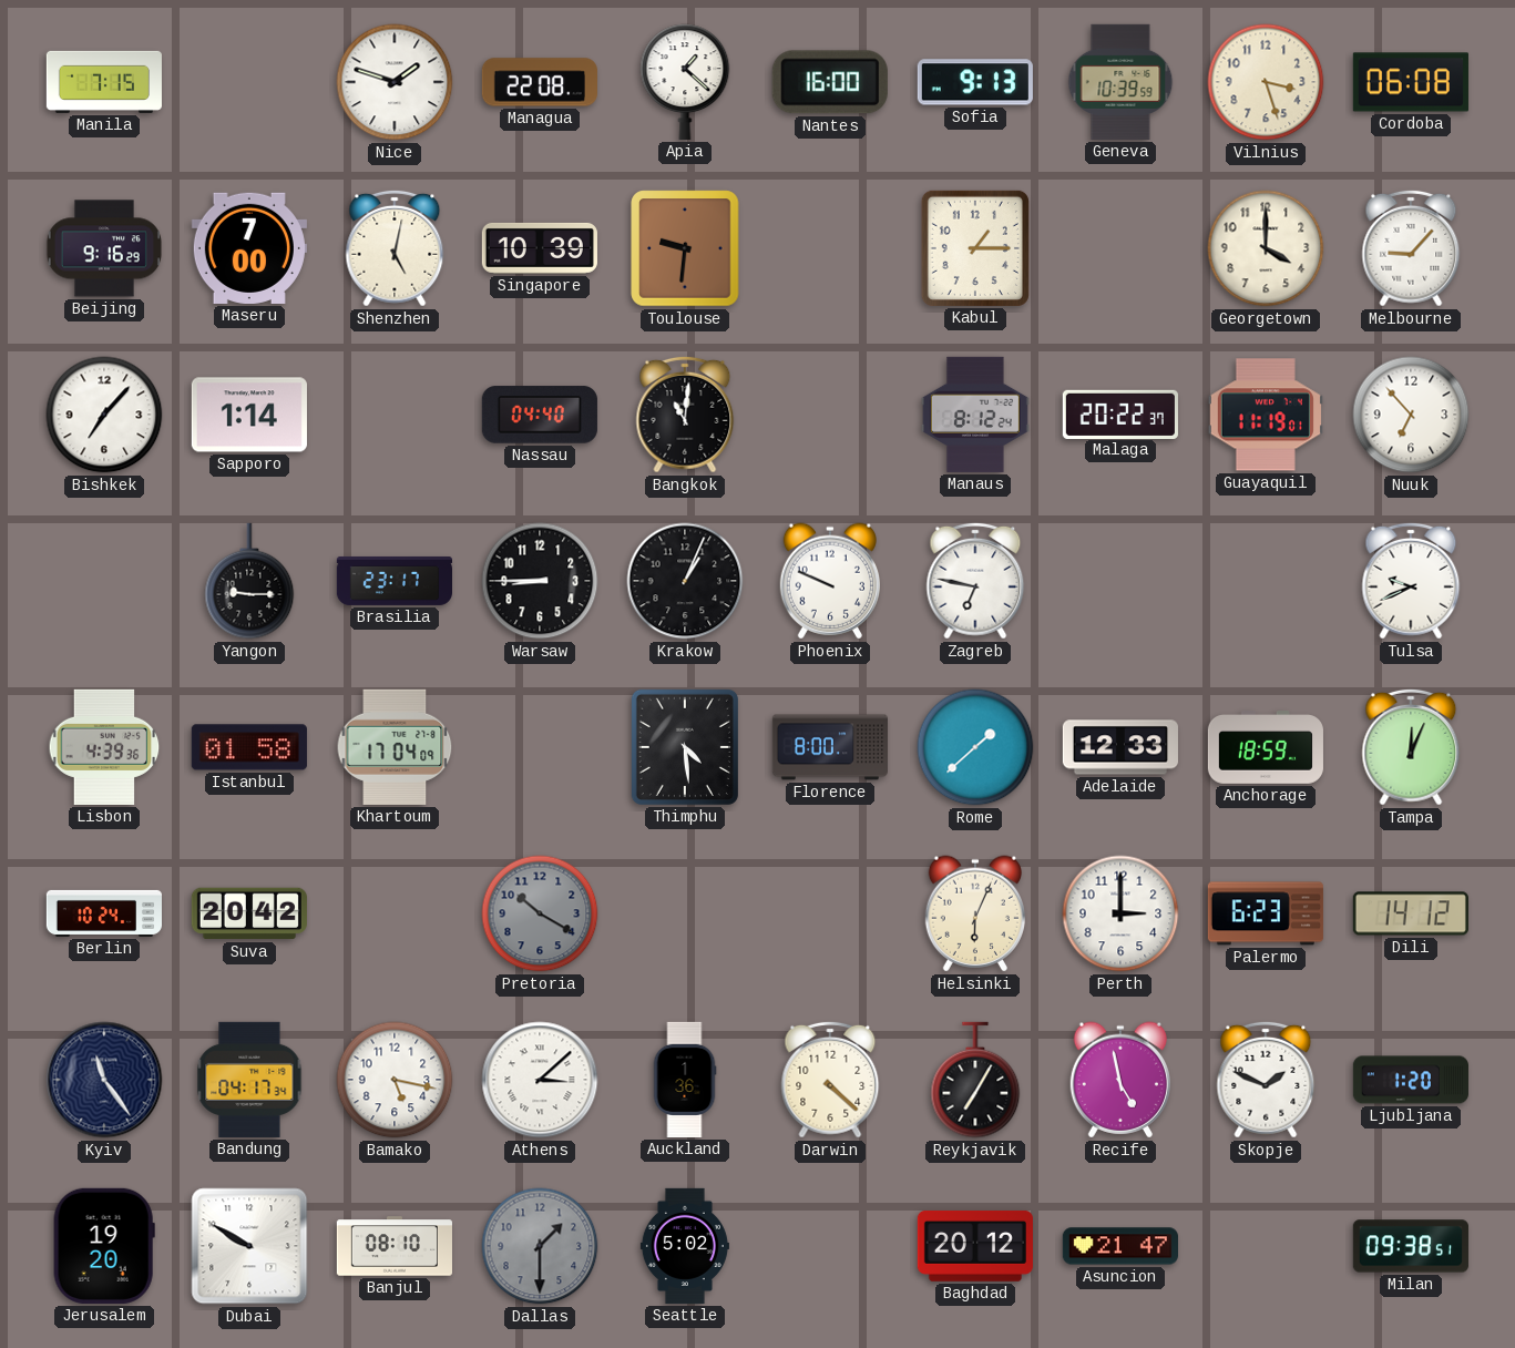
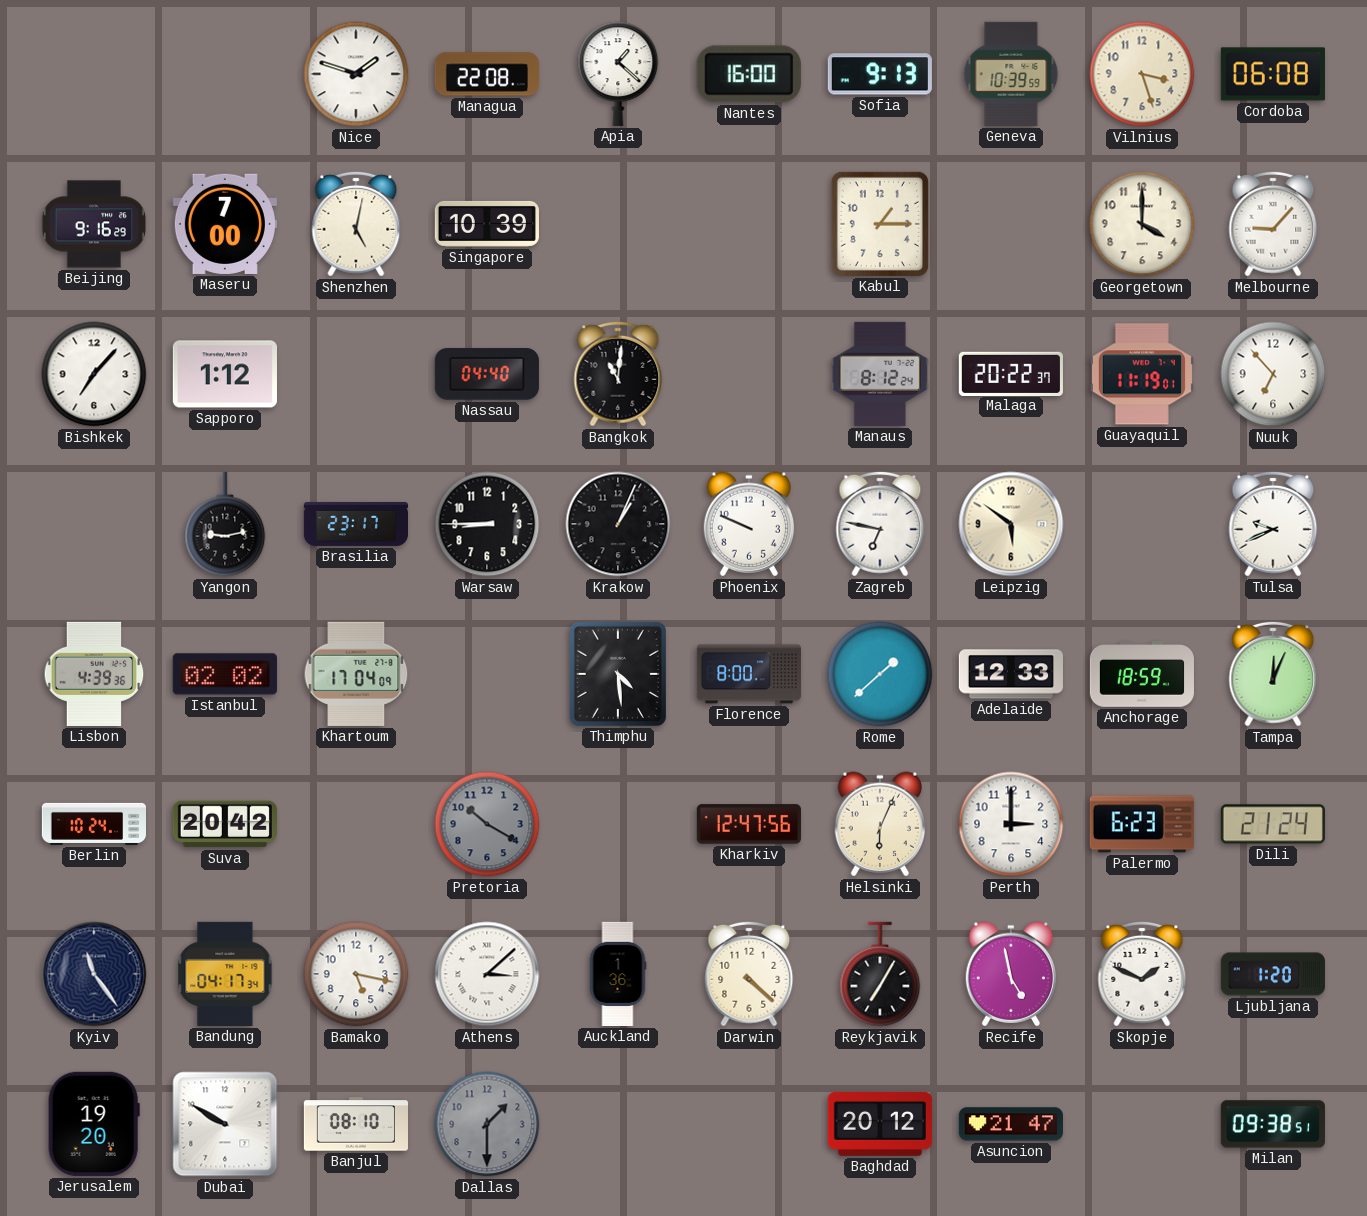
Manila: 7:15 -> none
Toulouse: 9:31 -> none
Sapporo: 1:14 -> 1:12
Yangon: 9:15 -> 9:13
Leipzig: none -> 5:51
Istanbul: 01:58 -> 02:02
Kharkiv: none -> 12:47
Dili: 14:12 -> 21:24
Seattle: 5:02 -> none
